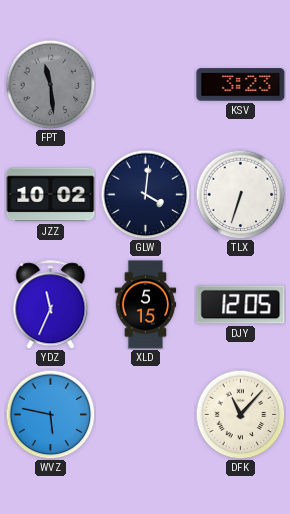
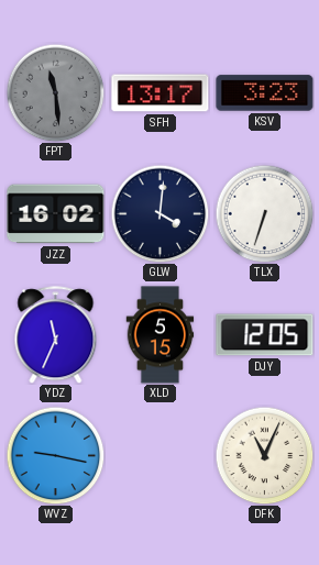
SFH: none -> 13:17
JZZ: 10:02 -> 16:02
WVZ: 5:47 -> 9:17
DFK: 11:07 -> 11:04
